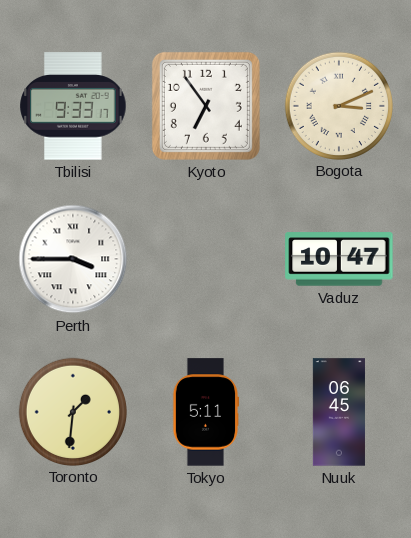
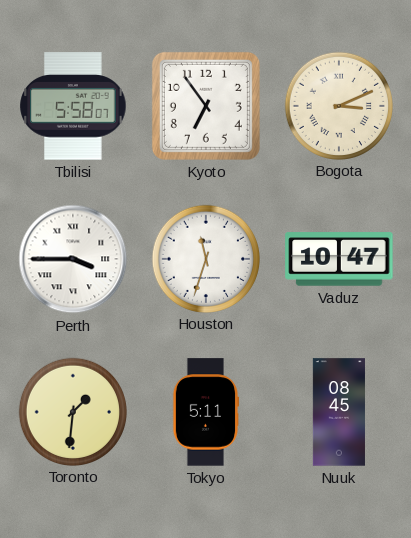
Tbilisi: 9:33 -> 5:58
Houston: none -> 11:33
Nuuk: 06:45 -> 08:45
